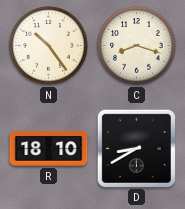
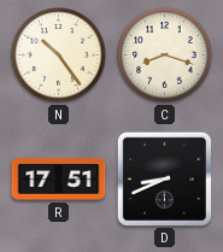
R: 18:10 -> 17:51
D: 8:40 -> 8:41
